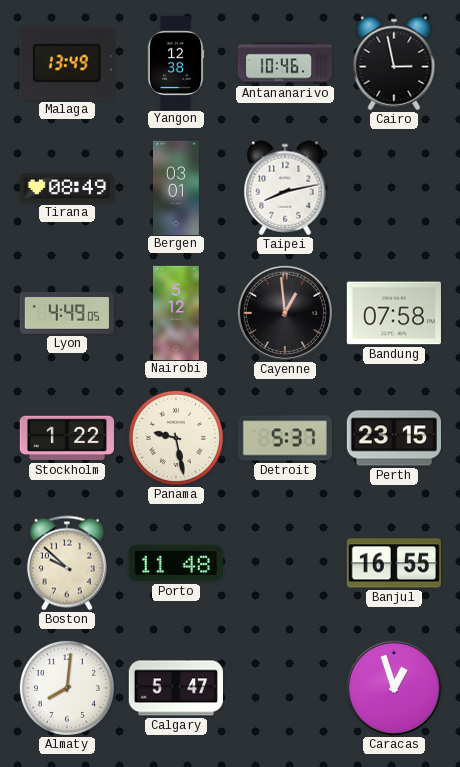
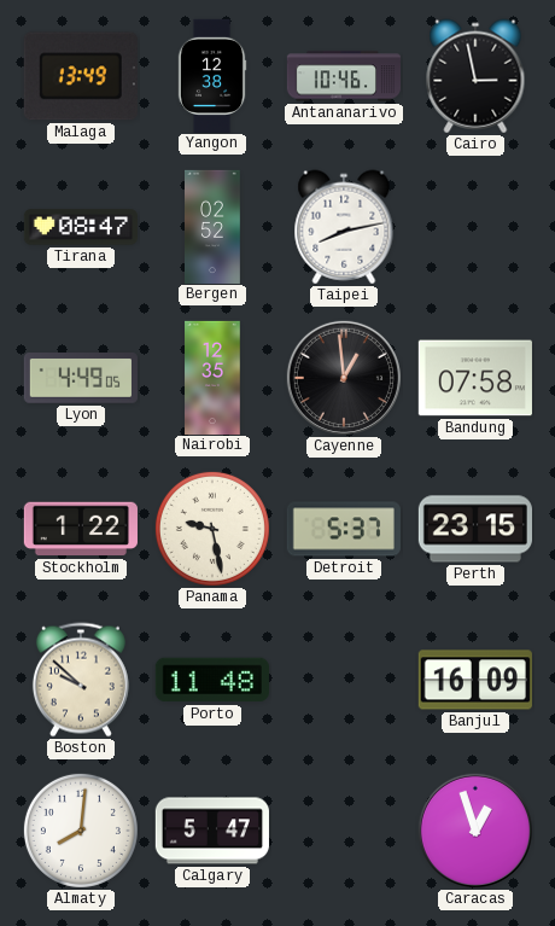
Tirana: 08:49 -> 08:47
Bergen: 03:01 -> 02:52
Nairobi: 5:12 -> 12:35
Banjul: 16:55 -> 16:09
